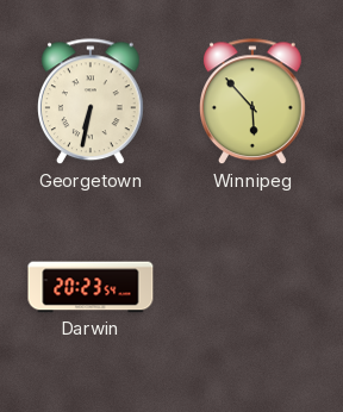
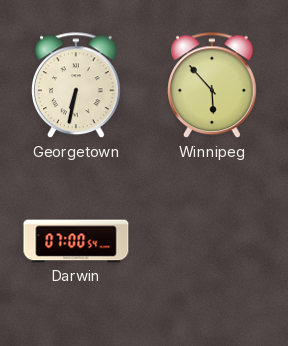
Darwin: 20:23 -> 07:00
